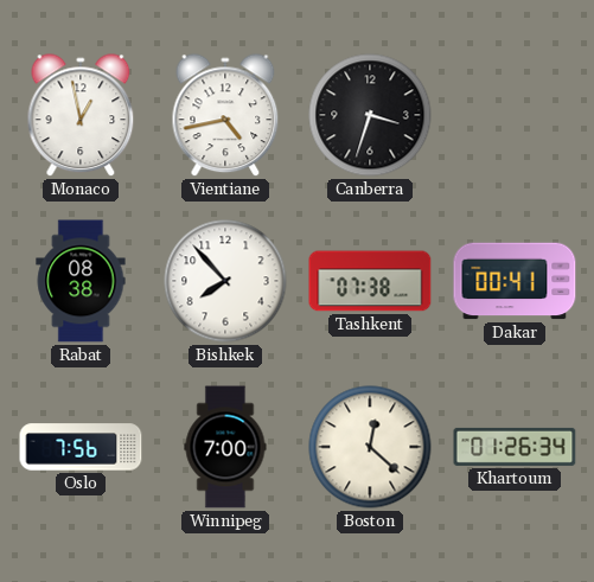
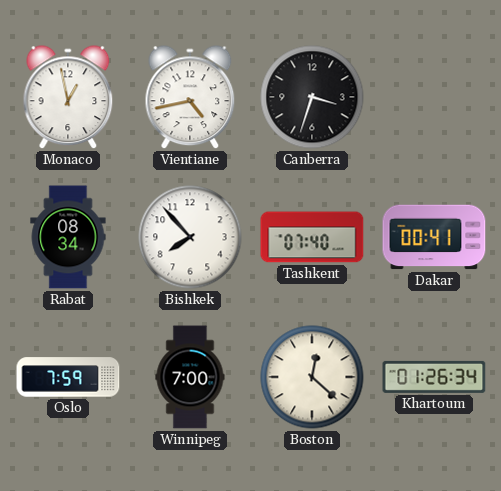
Rabat: 08:38 -> 08:34
Tashkent: 07:38 -> 07:40
Oslo: 7:56 -> 7:59
